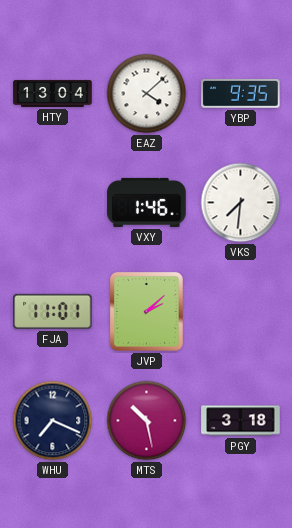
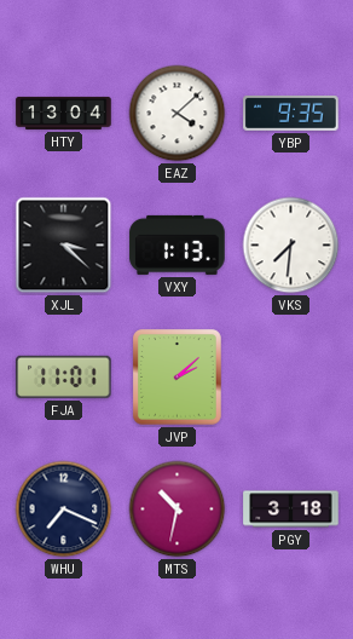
XJL: none -> 3:22
VXY: 1:46 -> 1:13
MTS: 10:28 -> 10:32
